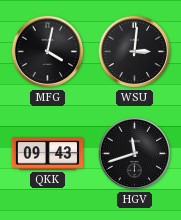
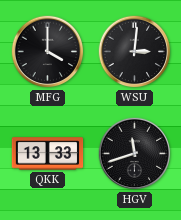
MFG: 4:02 -> 4:00
QKK: 09:43 -> 13:33
